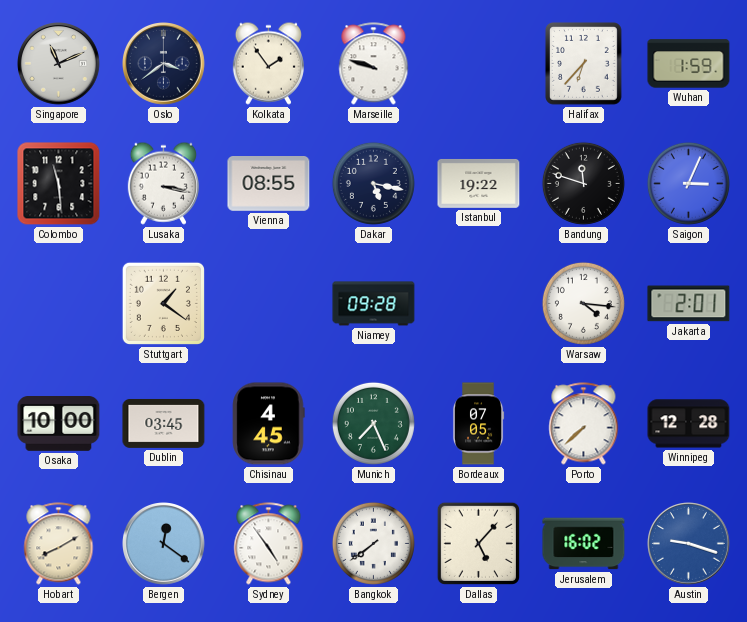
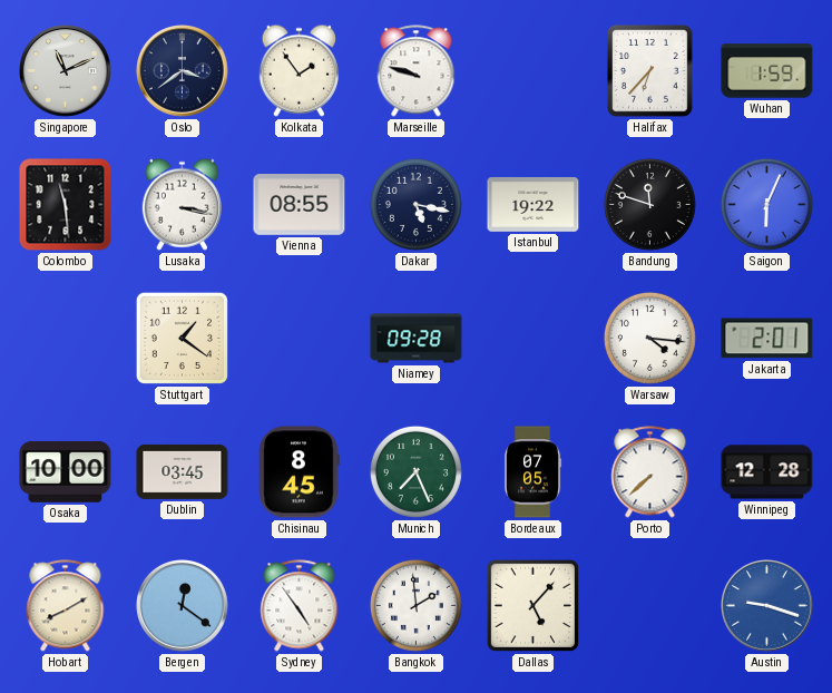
Saigon: 3:04 -> 6:04
Chisinau: 4:45 -> 8:45
Bangkok: 7:39 -> 1:59
Jerusalem: 16:02 -> none
